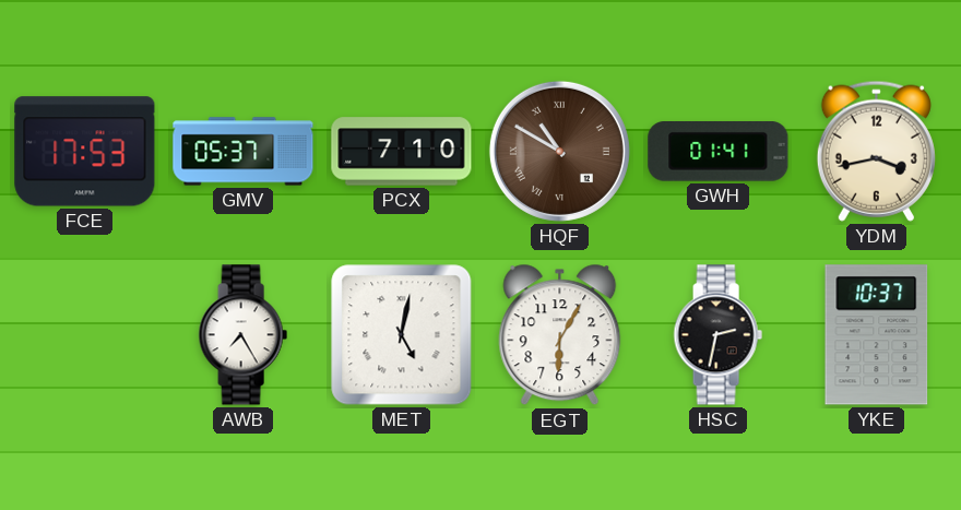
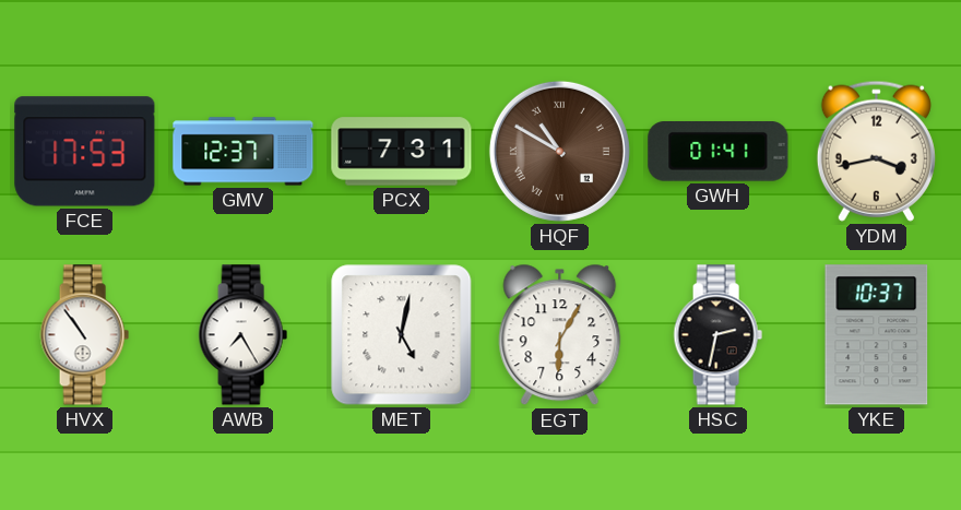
GMV: 05:37 -> 12:37
PCX: 7:10 -> 7:31
HVX: none -> 10:54
